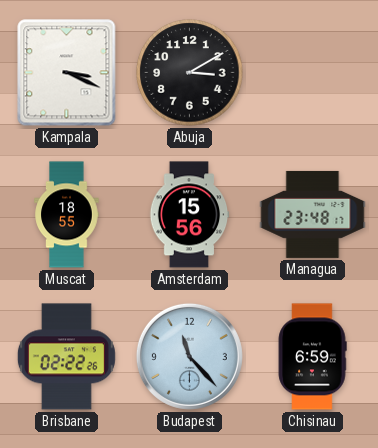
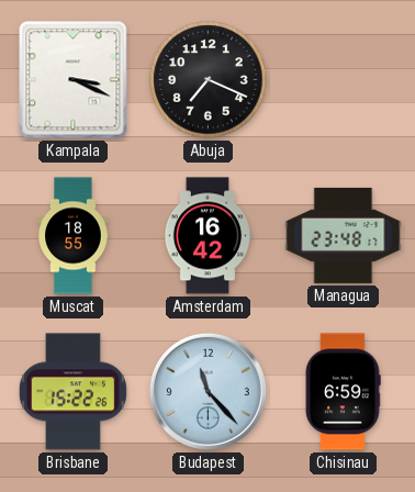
Abuja: 3:10 -> 7:19
Amsterdam: 15:56 -> 16:42
Brisbane: 02:22 -> 15:22
